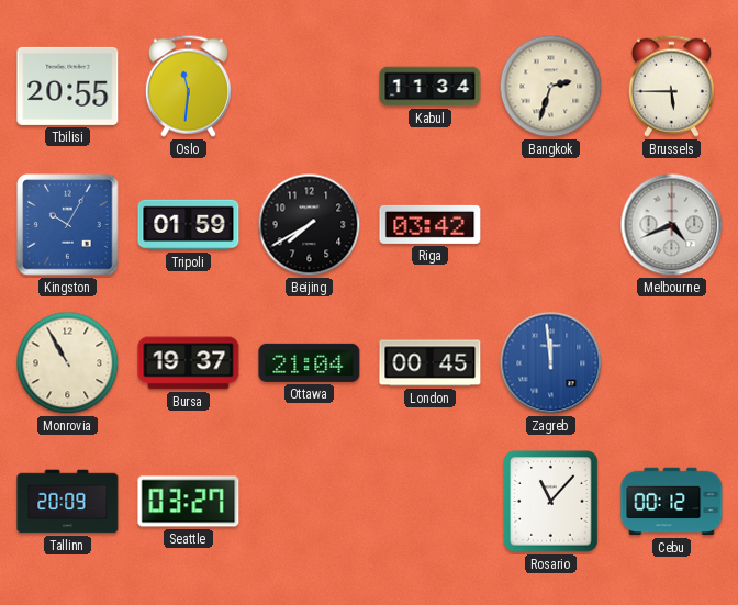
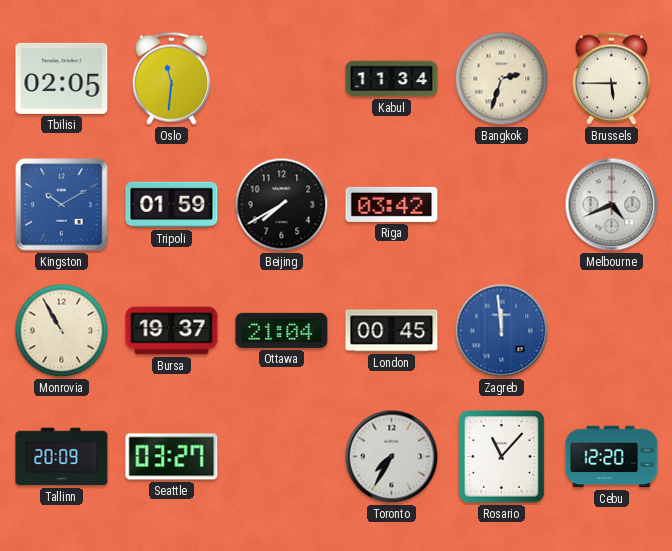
Tbilisi: 20:55 -> 02:05
Kingston: 10:05 -> 10:10
Toronto: none -> 7:35
Cebu: 00:12 -> 12:20
